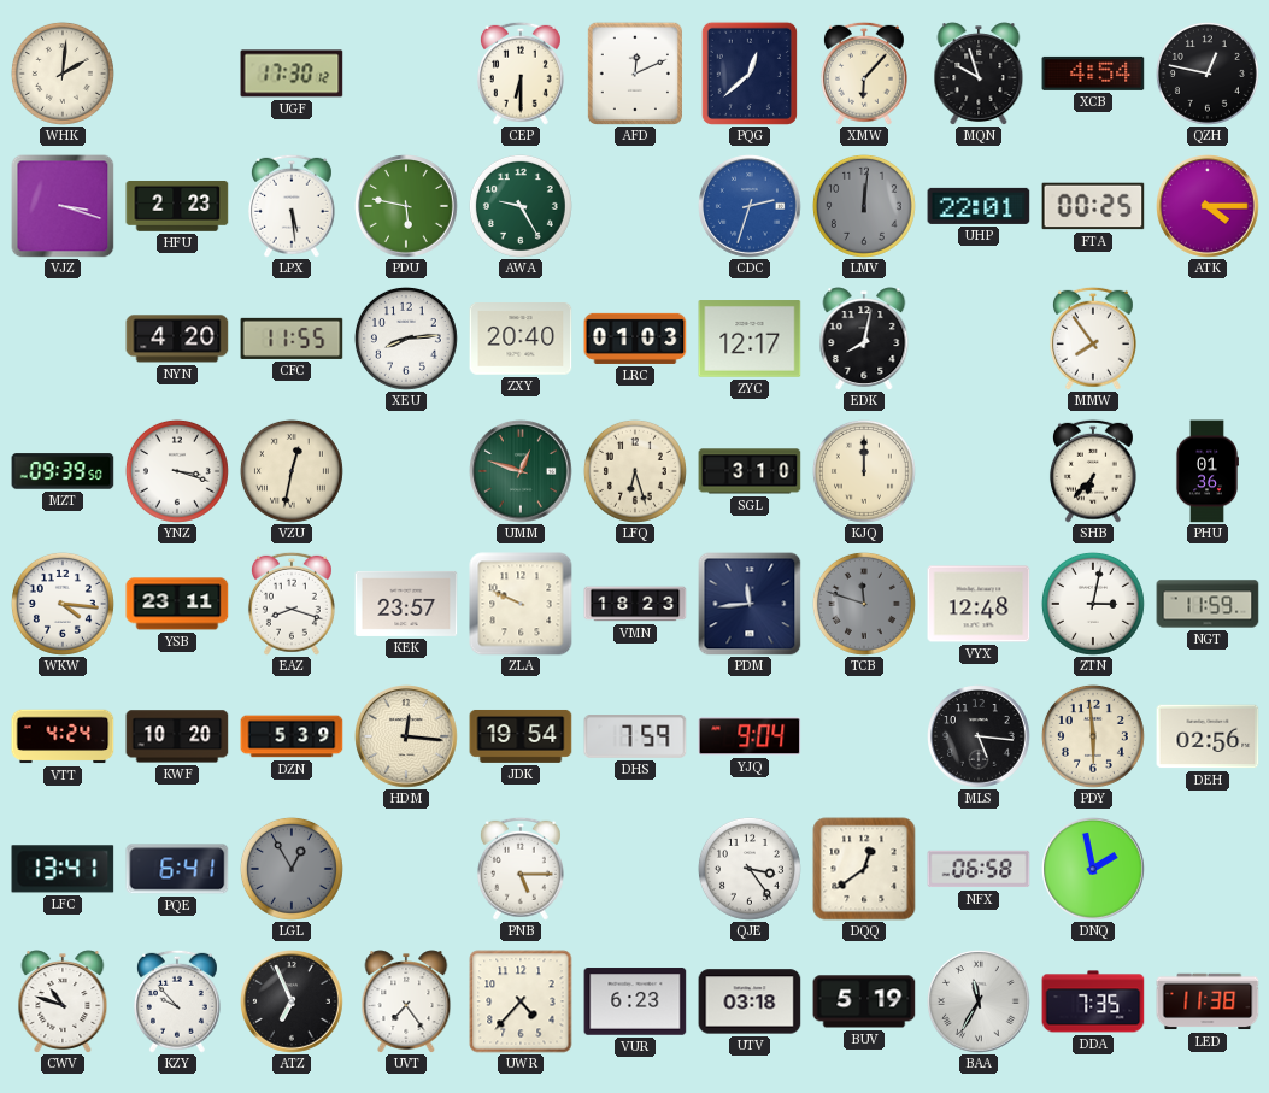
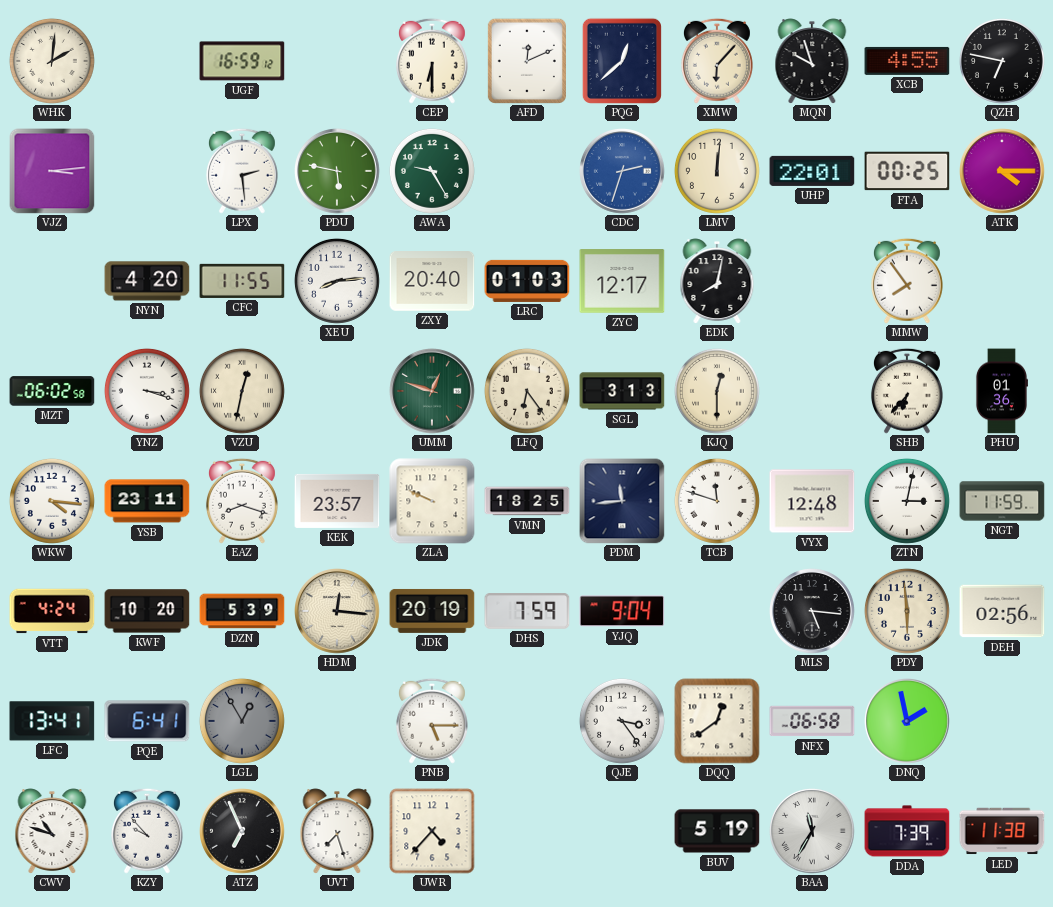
UGF: 17:30 -> 16:59
XCB: 4:54 -> 4:55
QZH: 12:47 -> 6:47
VJZ: 3:18 -> 3:14
HFU: 2:23 -> none
LPX: 5:29 -> 2:29
LMV dial: grey -> cream
MZT: 09:39 -> 06:02
LFQ: 6:27 -> 6:24
SGL: 3:10 -> 3:13
KJQ: 12:00 -> 12:30
VMN: 18:23 -> 18:25
TCB dial: grey -> white
JDK: 19:54 -> 20:19
UVT: 7:24 -> 7:27
VUR: 6:23 -> none
UTV: 03:18 -> none
DDA: 7:35 -> 7:39
